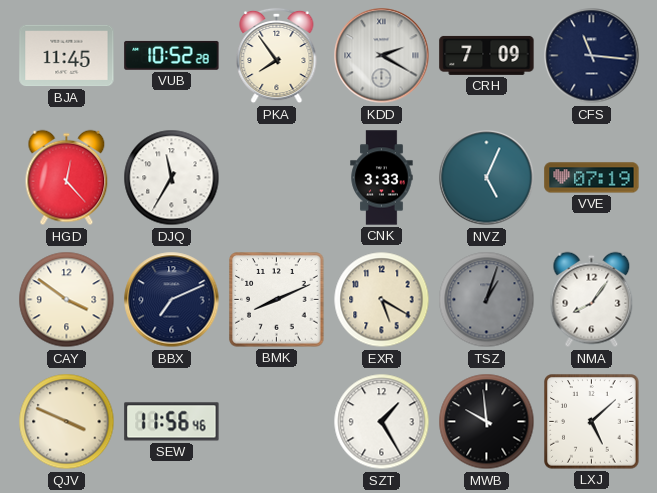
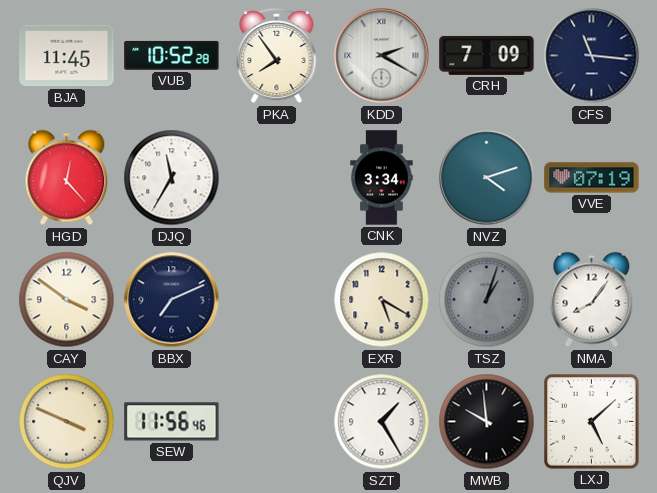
CNK: 3:33 -> 3:34
NVZ: 5:04 -> 4:12
BMK: 8:11 -> none
